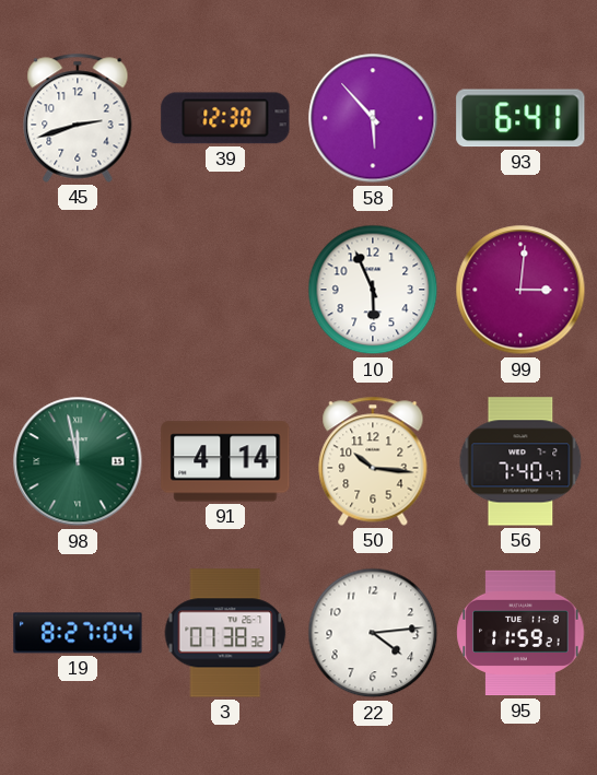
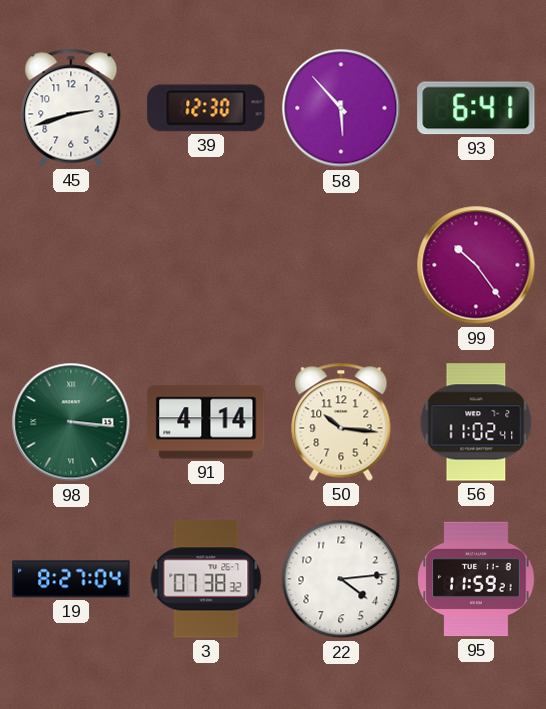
10: 5:56 -> none
99: 3:01 -> 10:24
98: 11:58 -> 3:16
56: 7:40 -> 11:02
